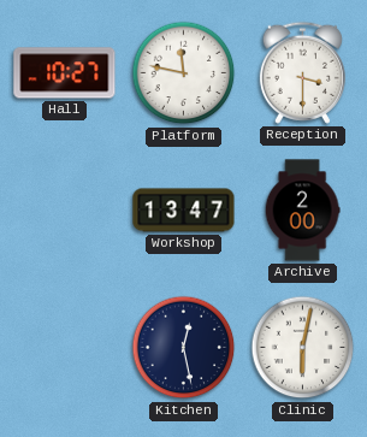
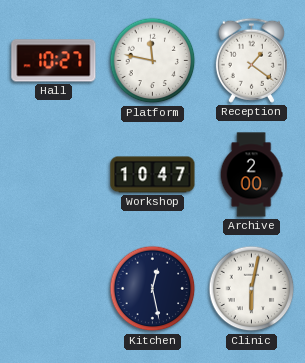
Reception: 3:30 -> 1:21
Workshop: 13:47 -> 10:47
